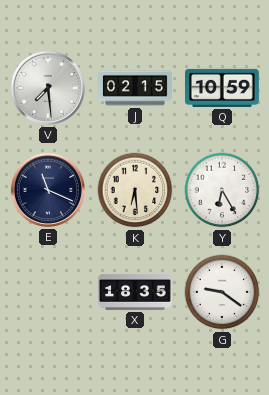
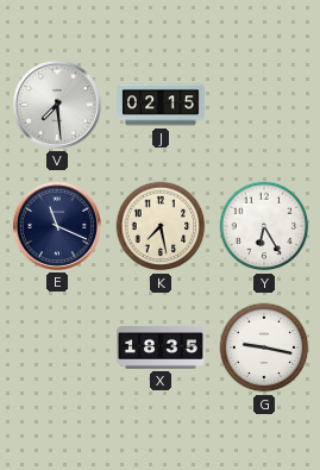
Q: 10:59 -> none
K: 6:29 -> 7:28
G: 9:21 -> 9:17
